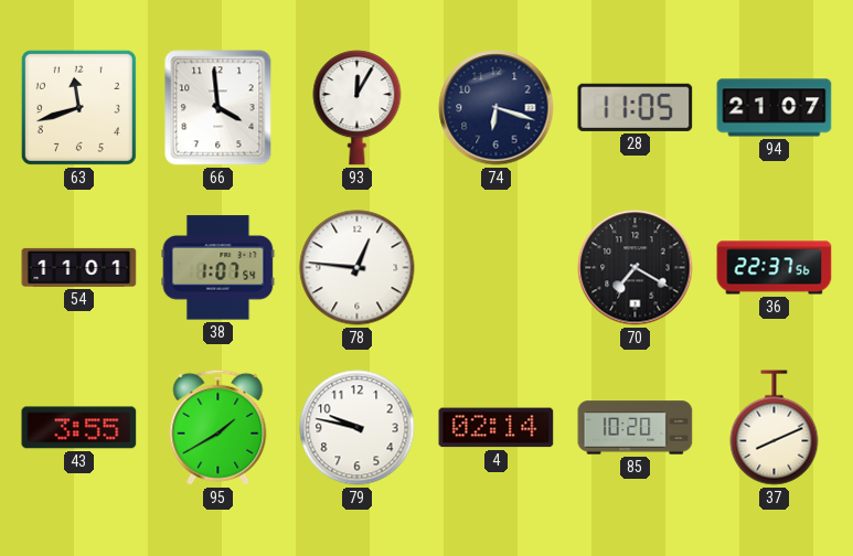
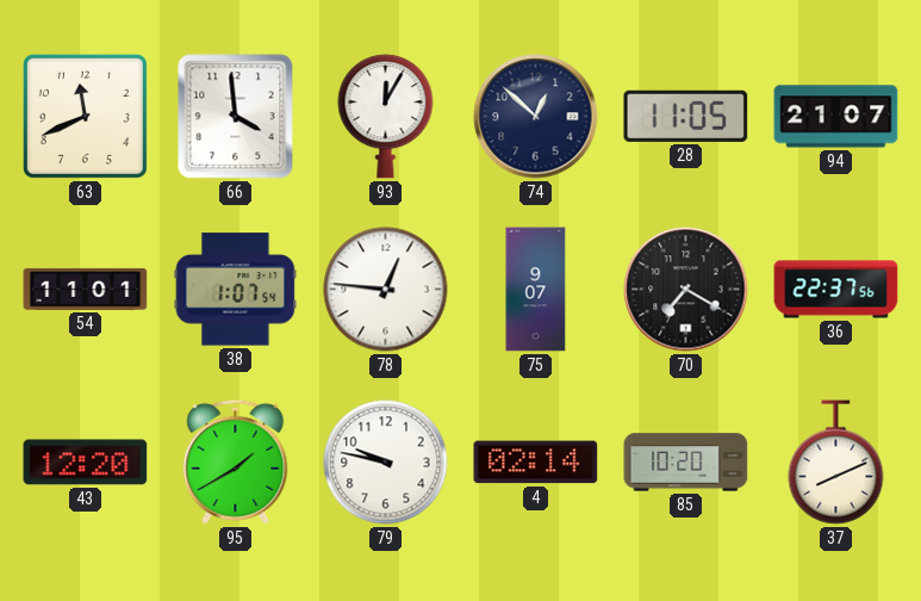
63: 11:42 -> 11:41
74: 6:18 -> 12:52
75: none -> 9:07
43: 3:55 -> 12:20
